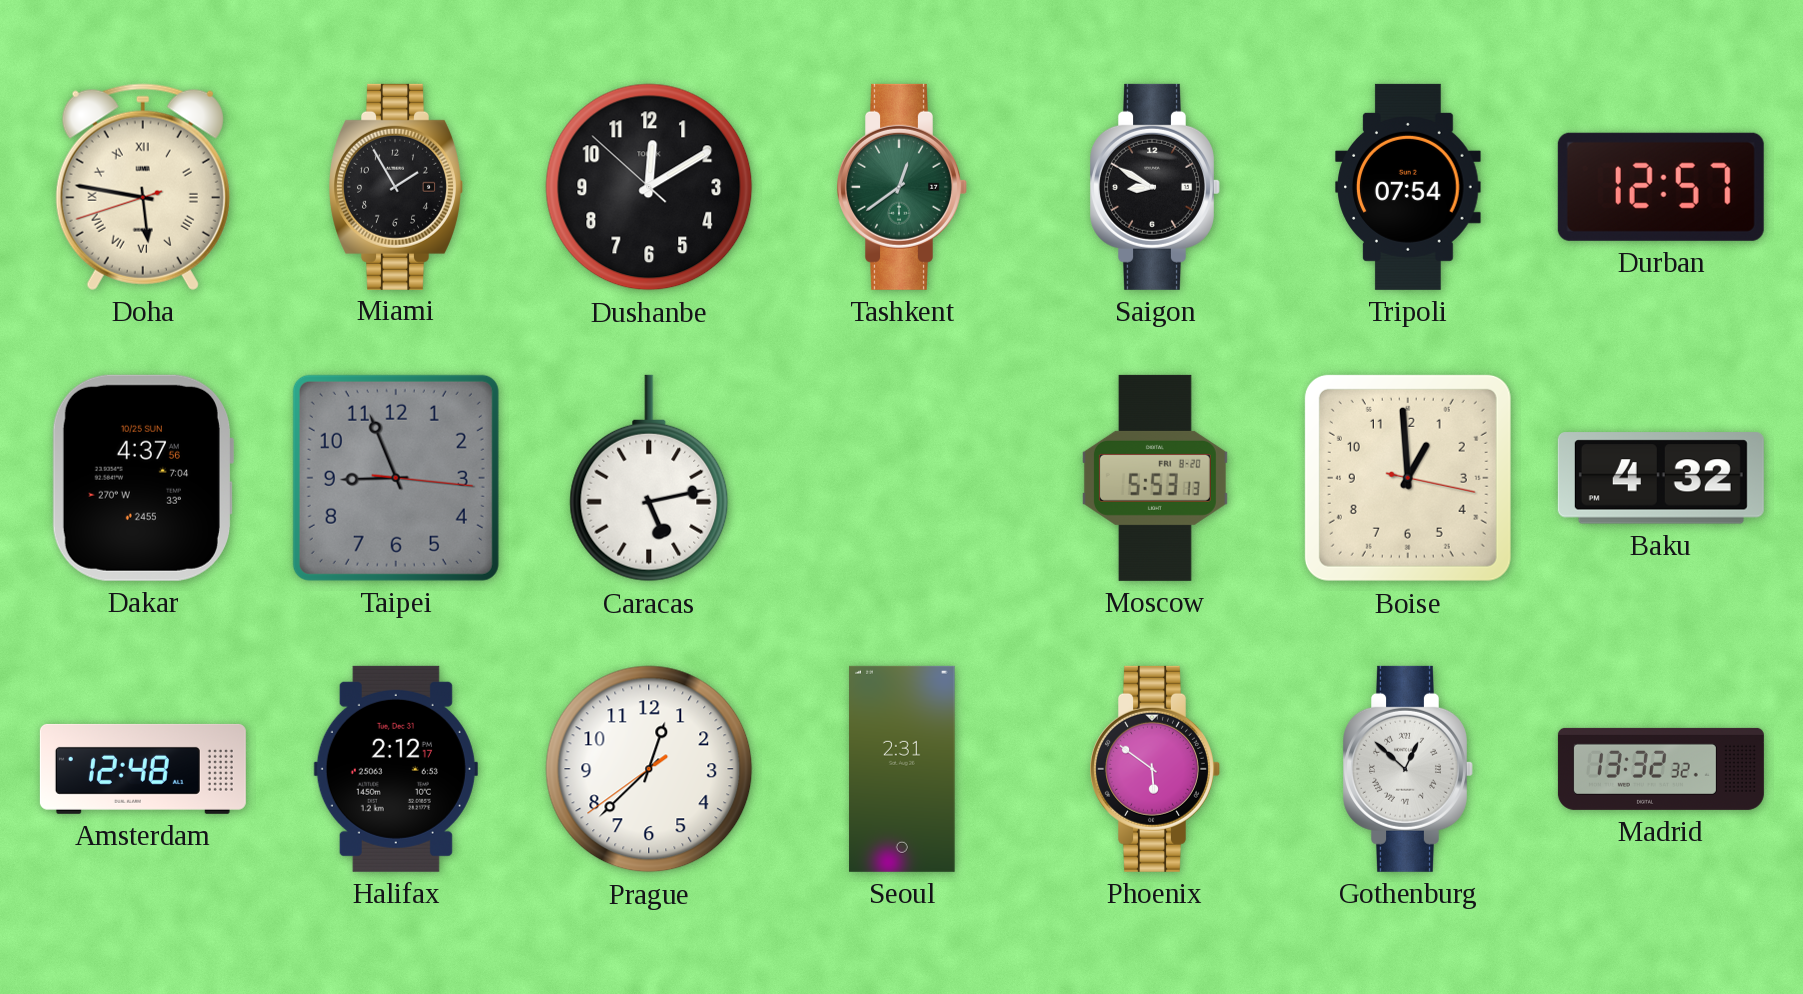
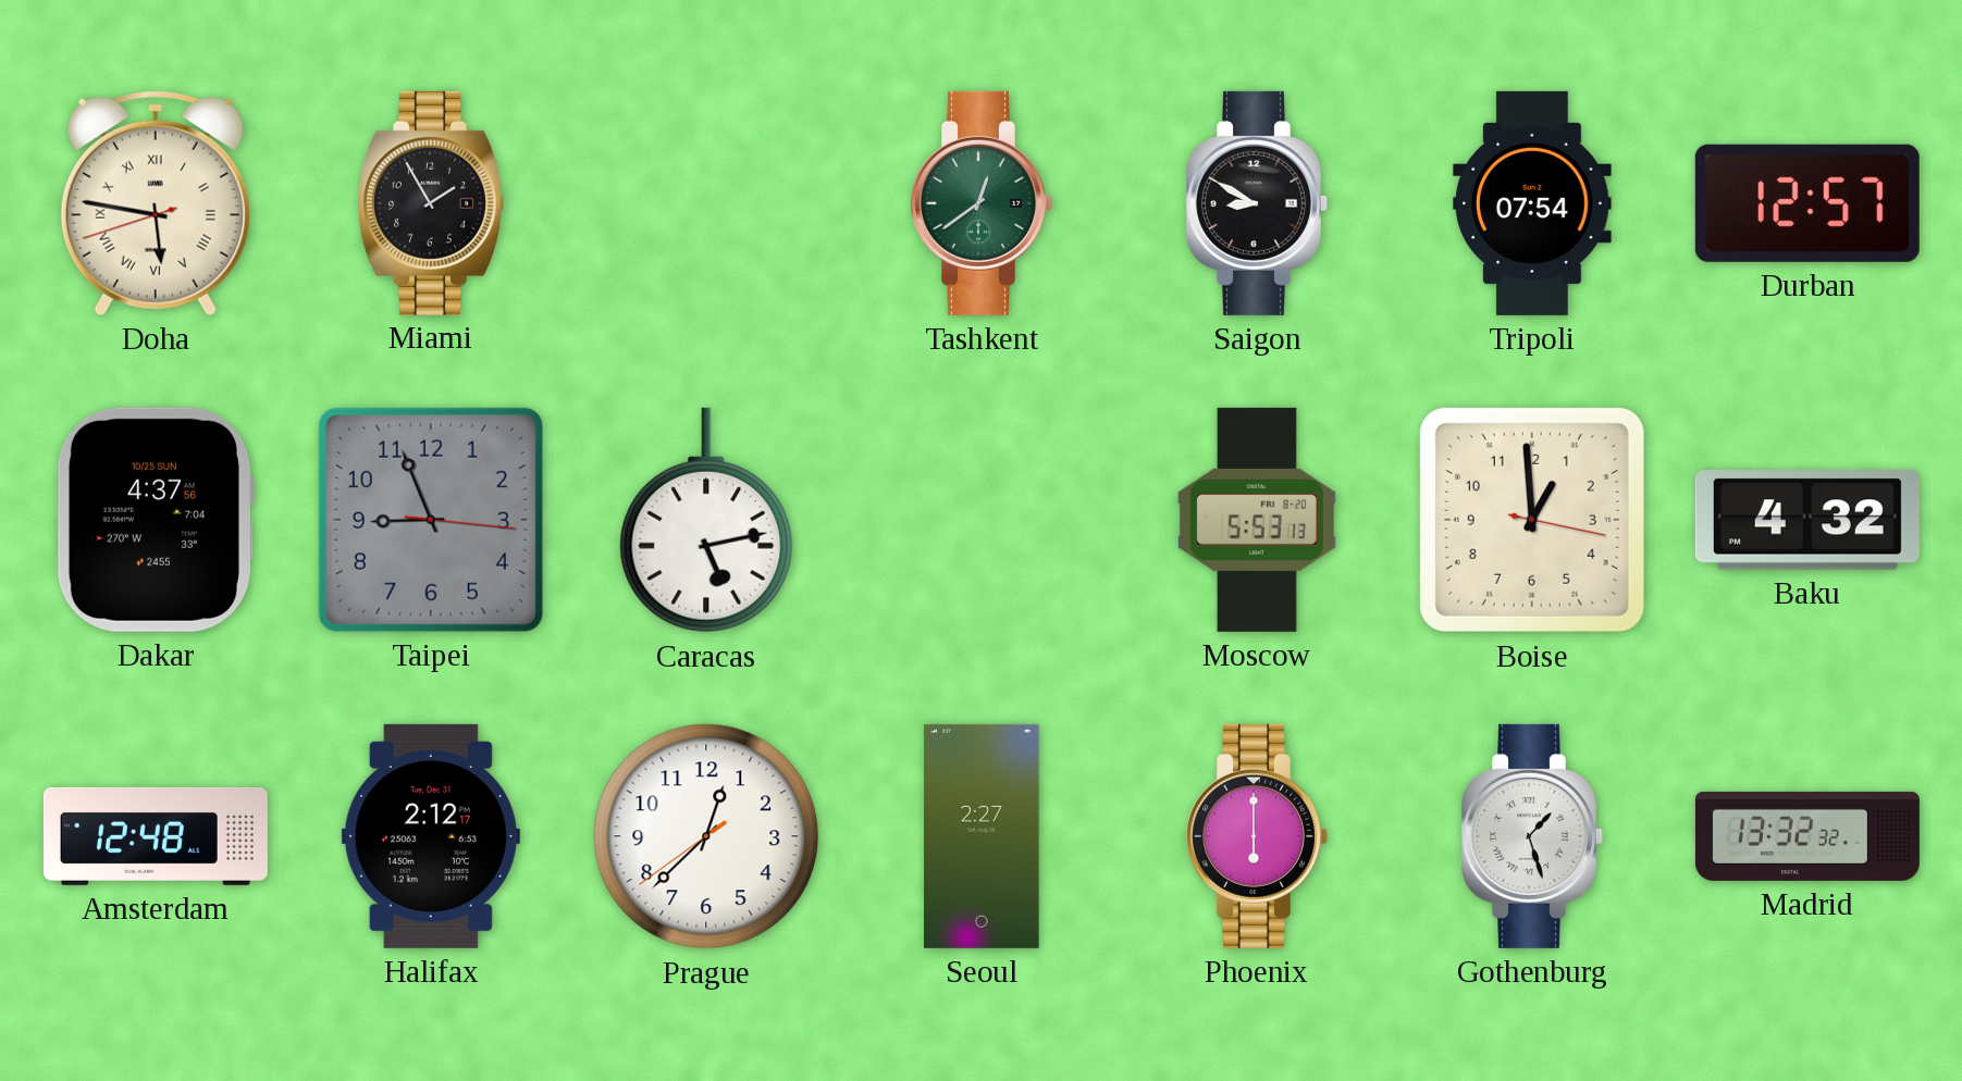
Dushanbe: 12:09 -> none
Seoul: 2:31 -> 2:27
Phoenix: 5:51 -> 6:00
Gothenburg: 12:52 -> 1:27
